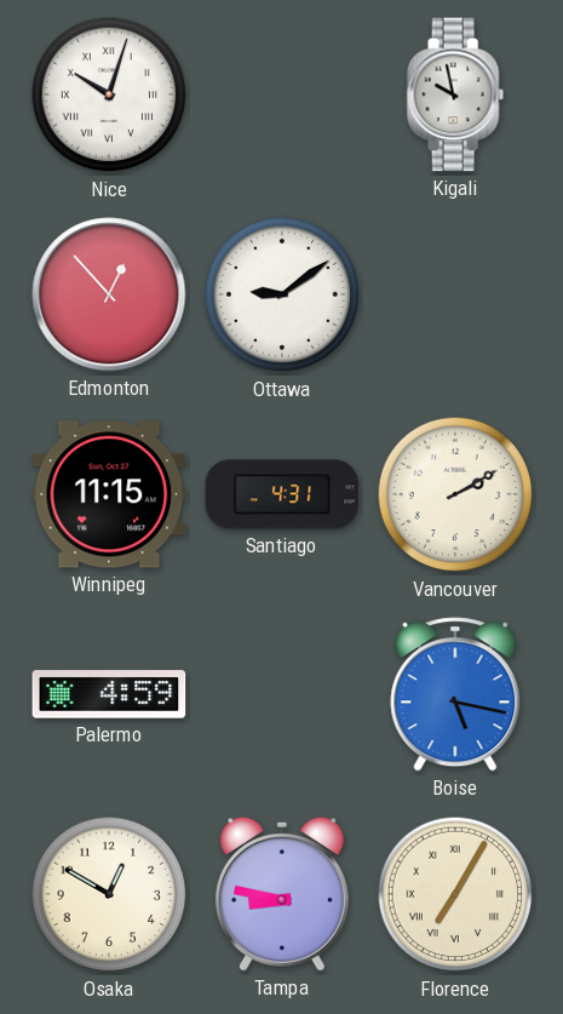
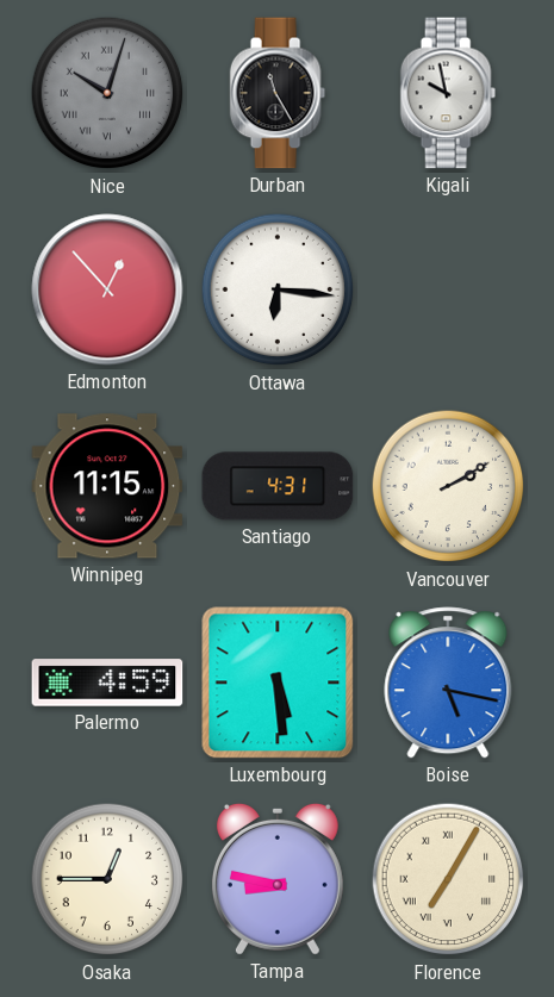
Nice dial: white -> grey
Durban: none -> 11:25
Ottawa: 9:09 -> 6:16
Luxembourg: none -> 5:29
Osaka: 12:50 -> 12:45
